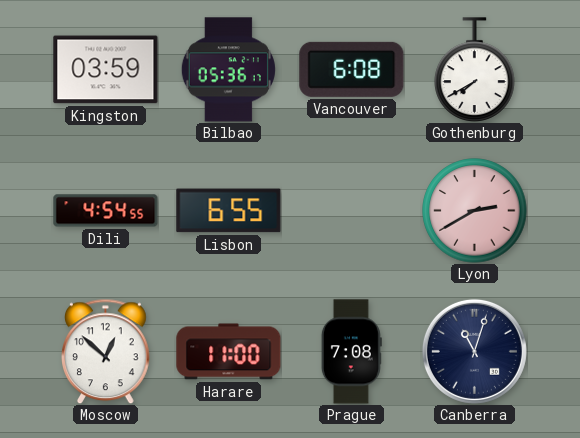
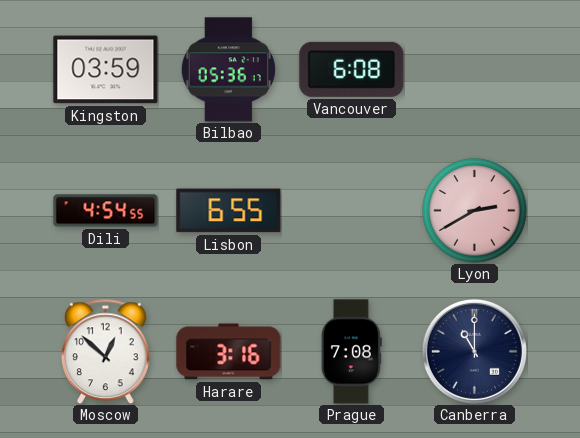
Gothenburg: 7:40 -> none
Harare: 11:00 -> 3:16
Canberra: 11:03 -> 11:00
